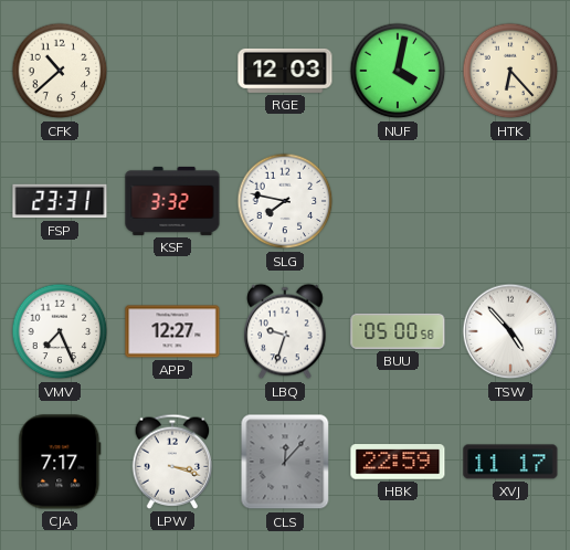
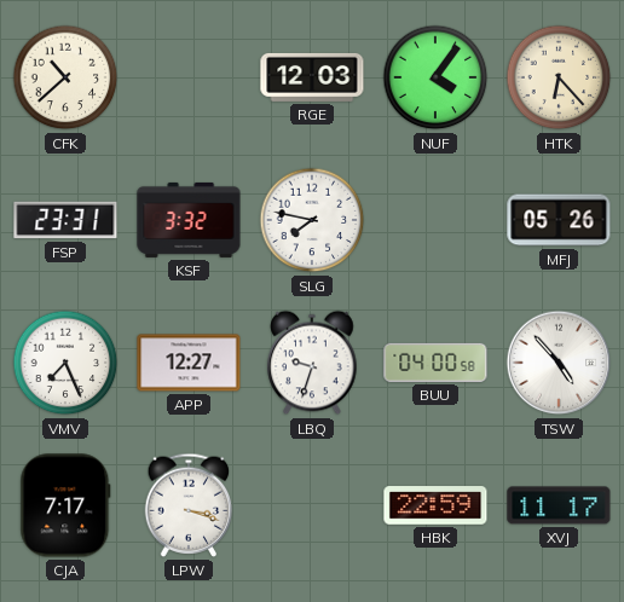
NUF: 4:02 -> 4:06
MFJ: none -> 05:26
BUU: 05:00 -> 04:00
CLS: 12:07 -> none
